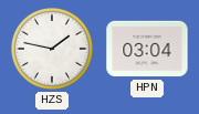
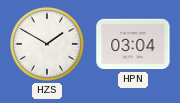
HZS: 1:47 -> 1:50
